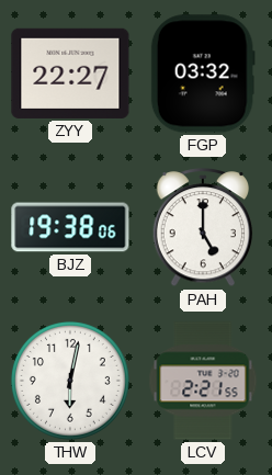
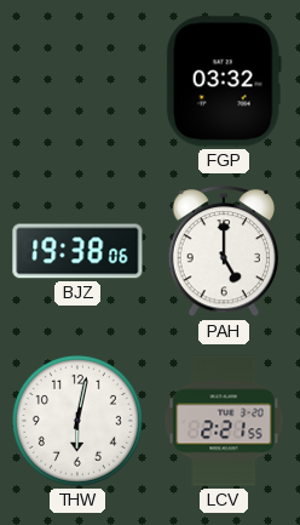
ZYY: 22:27 -> none
